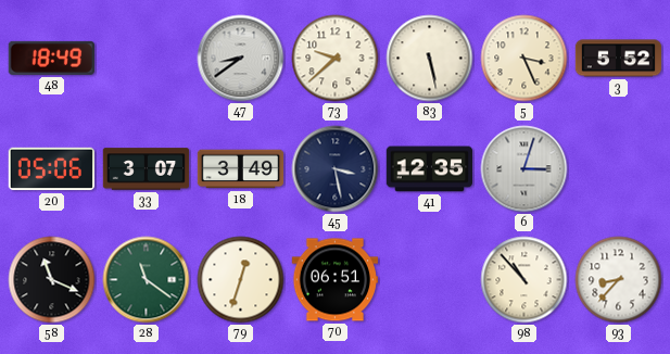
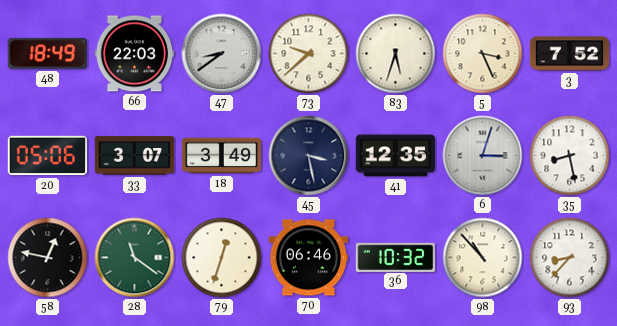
66: none -> 22:03
83: 5:28 -> 5:33
3: 5:52 -> 7:52
35: none -> 8:28
58: 11:19 -> 12:47
70: 06:51 -> 06:46
36: none -> 10:32
